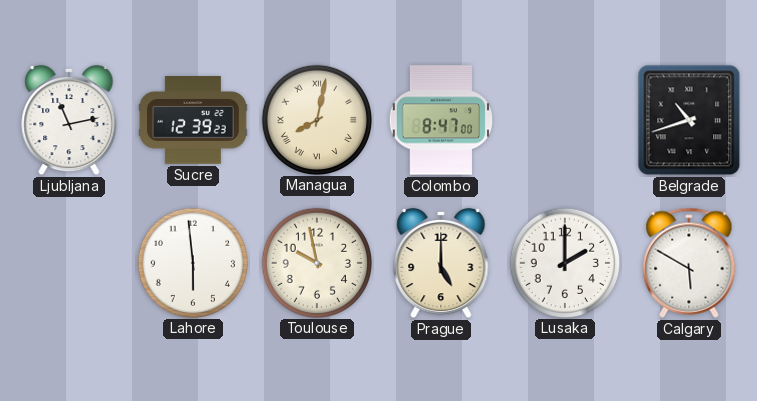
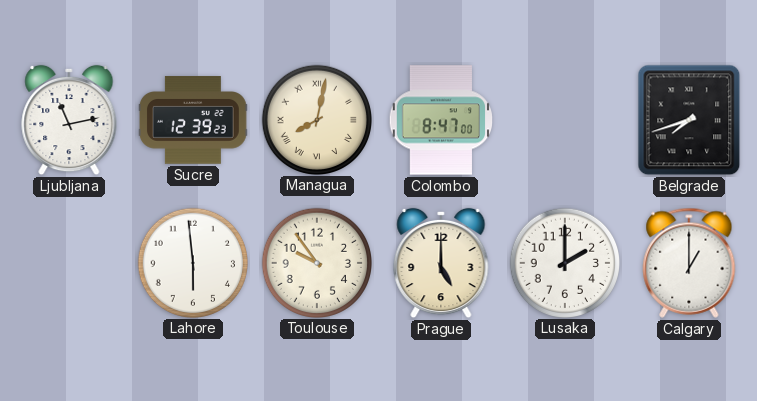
Belgrade: 10:42 -> 7:42
Toulouse: 9:58 -> 9:54
Calgary: 5:50 -> 1:00
